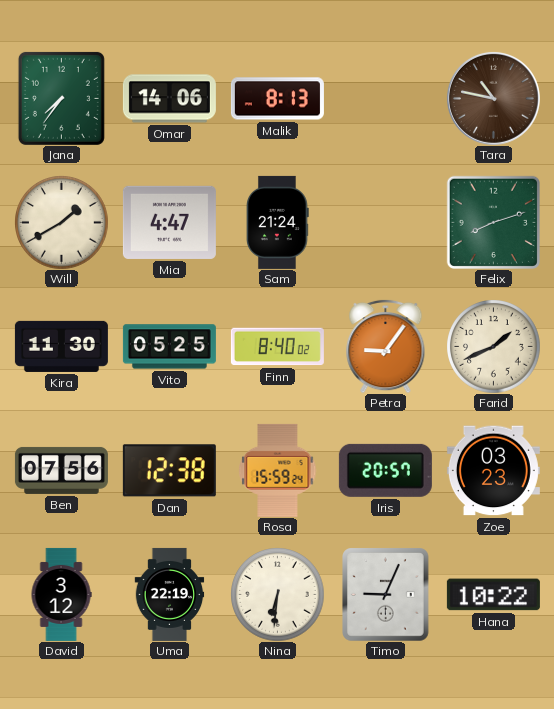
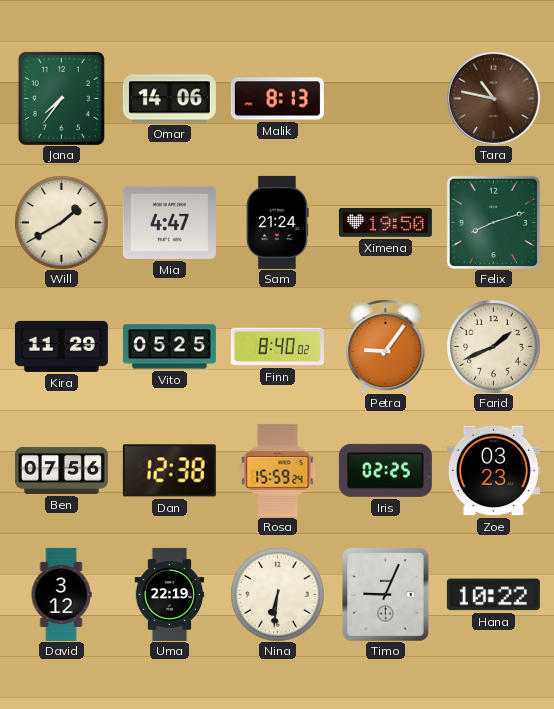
Ximena: none -> 19:50
Kira: 11:30 -> 11:29
Iris: 20:57 -> 02:25
